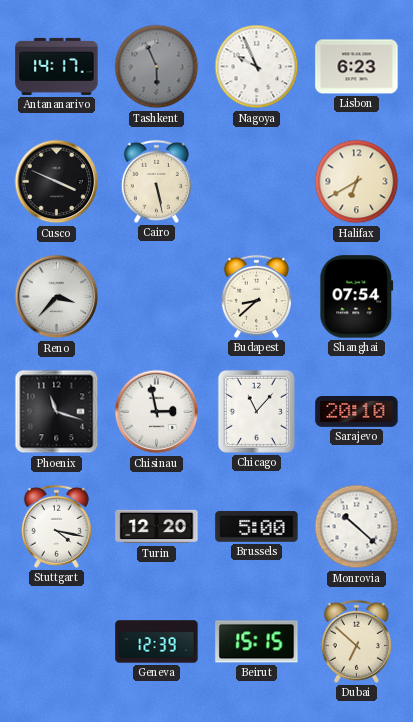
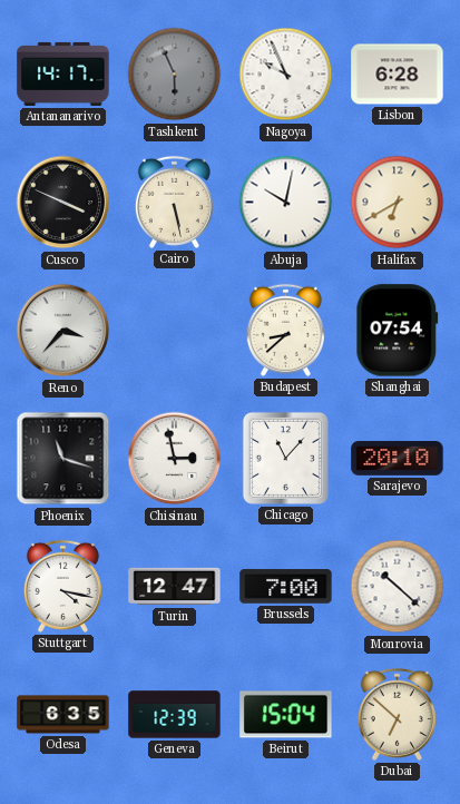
Lisbon: 6:23 -> 6:28
Abuja: none -> 10:02
Turin: 12:20 -> 12:47
Brussels: 5:00 -> 7:00
Odesa: none -> 6:35
Beirut: 15:15 -> 15:04
